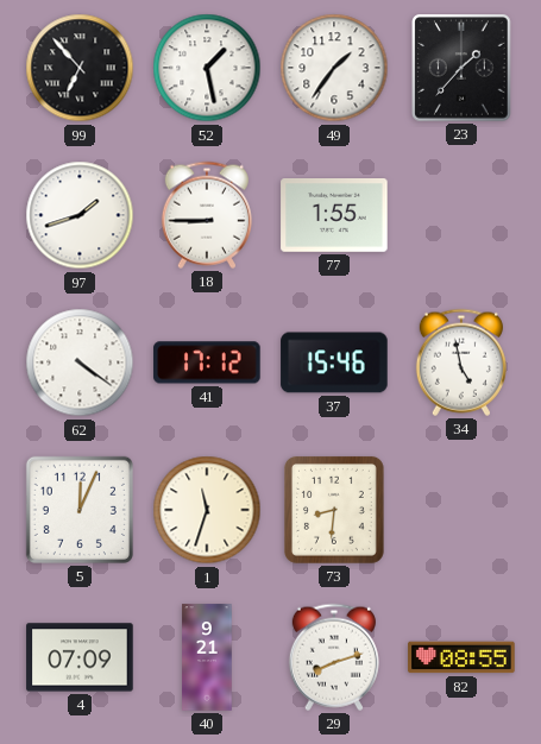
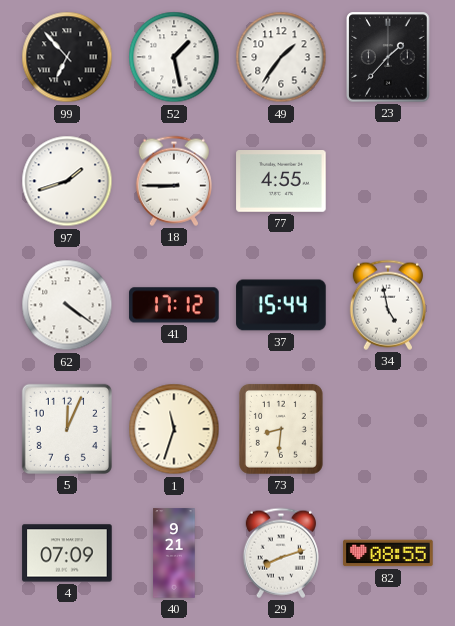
77: 1:55 -> 4:55
37: 15:46 -> 15:44
